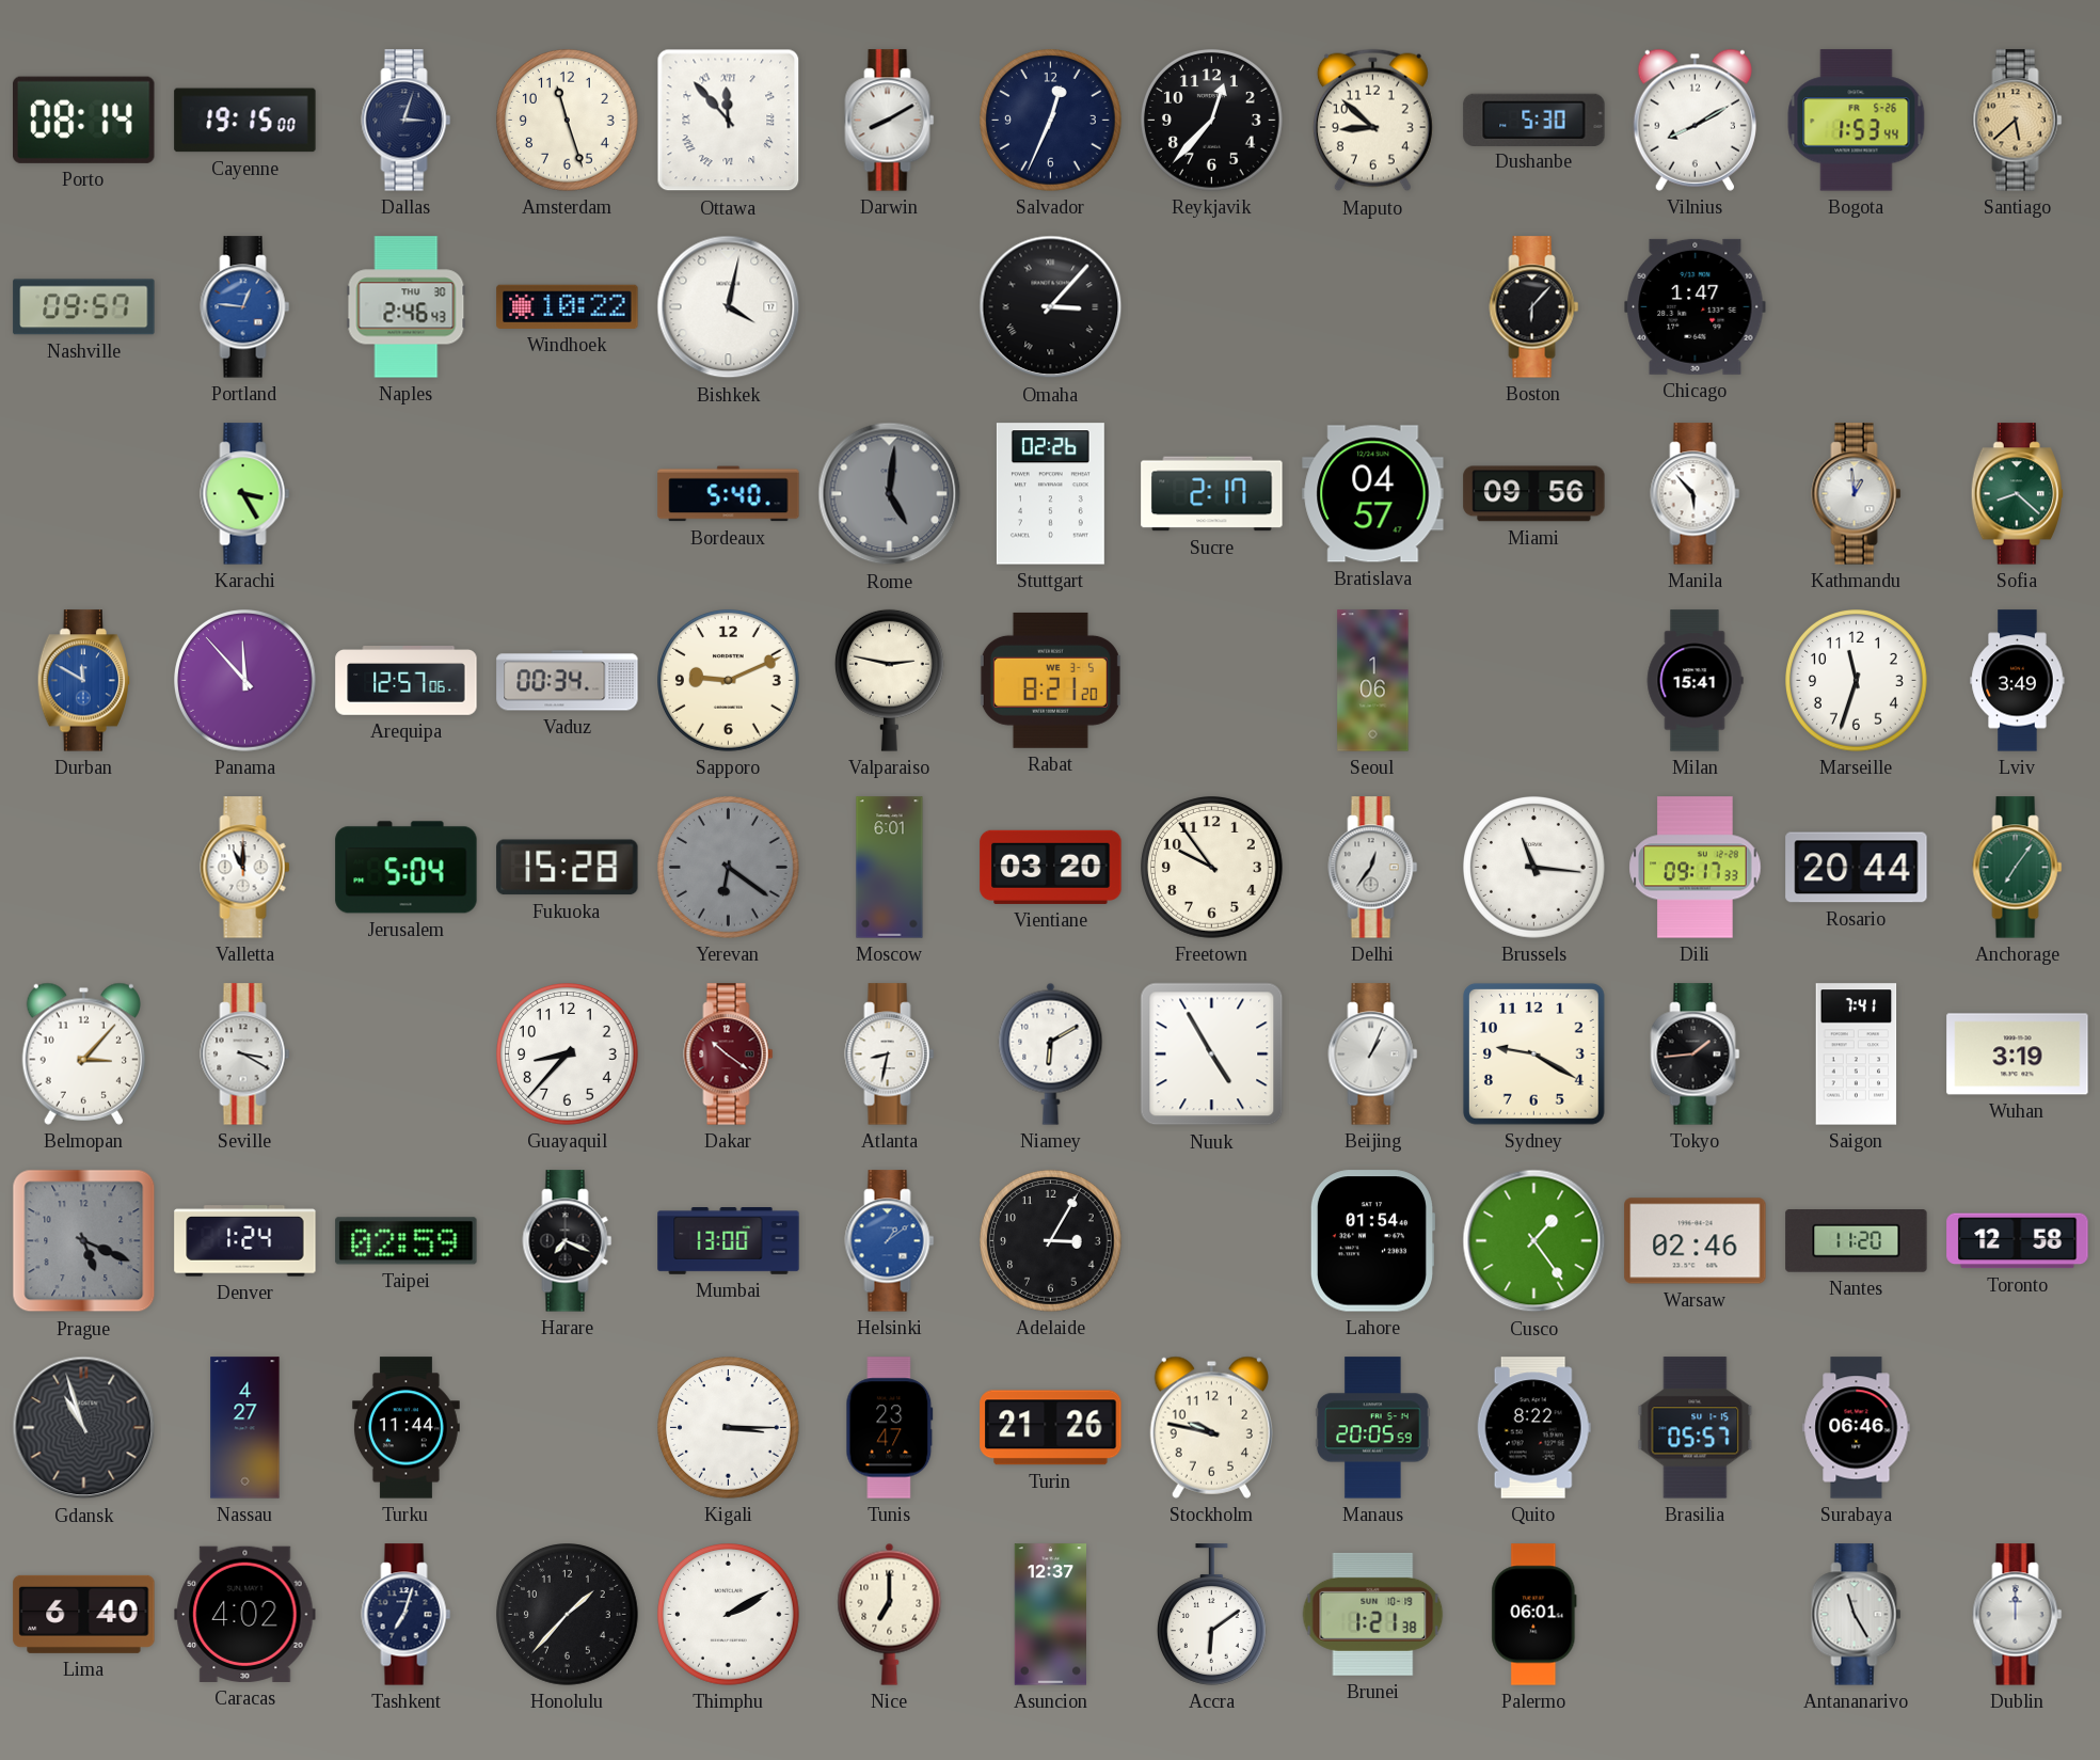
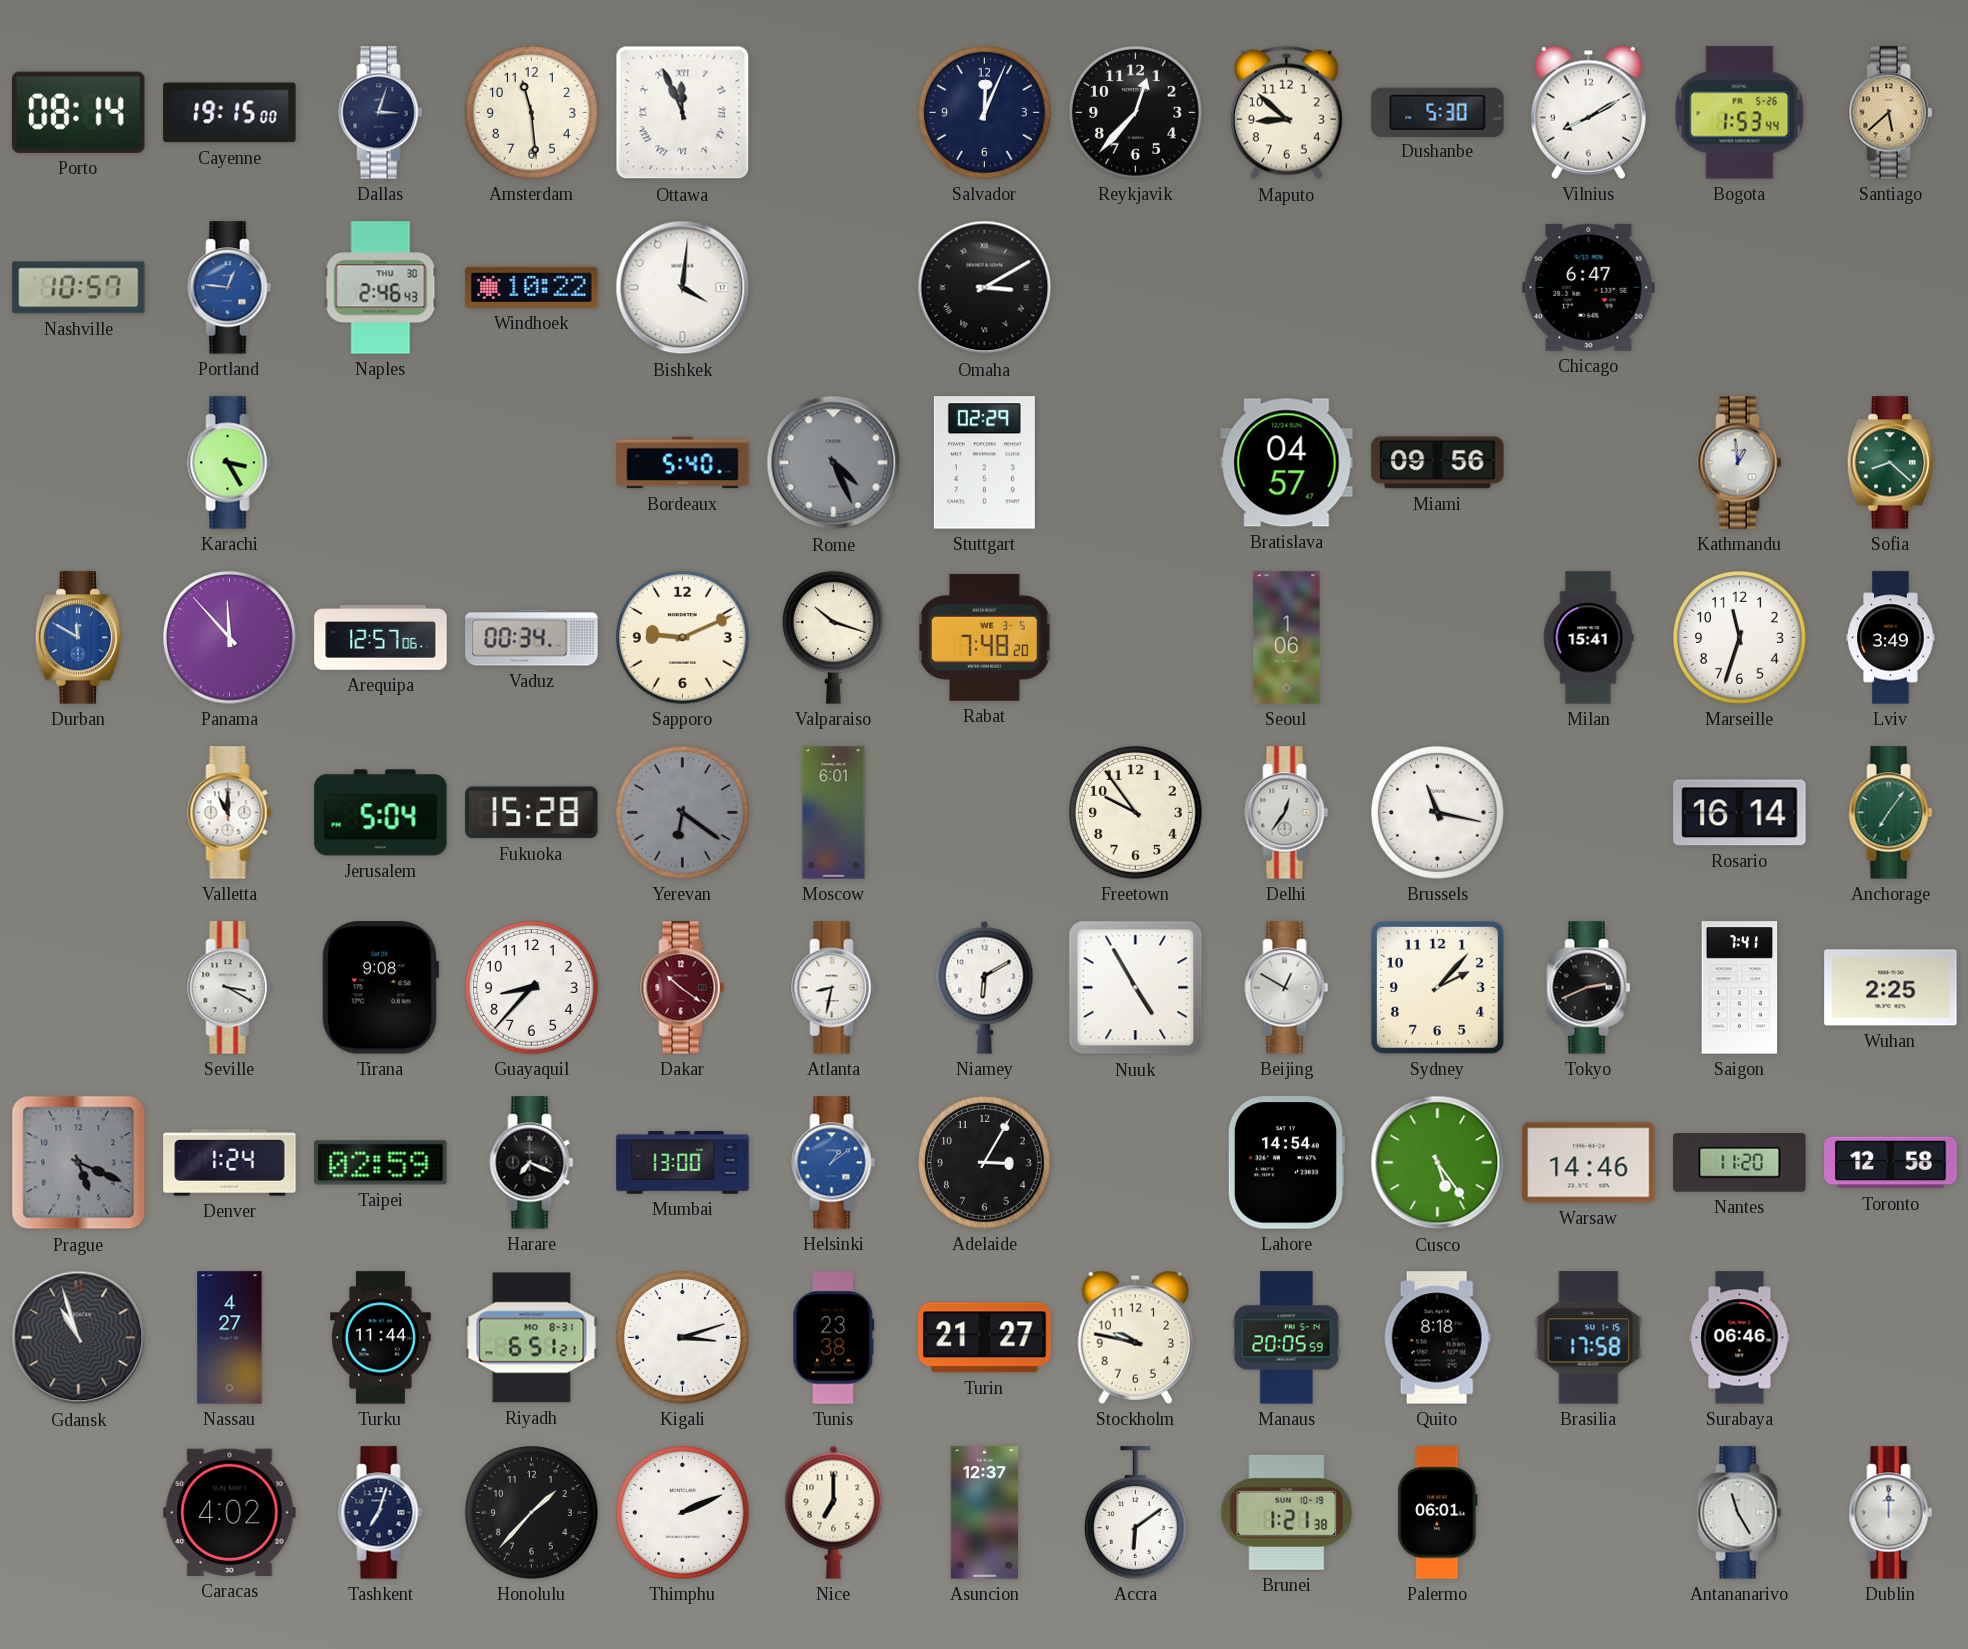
Amsterdam: 11:27 -> 11:29
Ottawa: 11:53 -> 11:56
Darwin: 8:10 -> none
Salvador: 12:34 -> 12:04
Nashville: 09:57 -> 10:57
Bishkek: 4:02 -> 4:01
Omaha: 3:07 -> 3:10
Boston: 6:07 -> none
Chicago: 1:47 -> 6:47
Rome: 5:01 -> 4:26
Stuttgart: 02:26 -> 02:29
Sucre: 2:17 -> none
Manila: 5:53 -> none
Valparaiso: 2:47 -> 10:18
Rabat: 8:21 -> 7:48
Vientiane: 03:20 -> none
Brussels: 11:16 -> 11:17
Dili: 09:17 -> none
Rosario: 20:44 -> 16:14
Belmopan: 3:07 -> none
Tirana: none -> 9:08
Beijing: 1:04 -> 12:50
Sydney: 9:20 -> 2:07
Tokyo: 1:44 -> 2:41
Wuhan: 3:19 -> 2:25
Lahore: 01:54 -> 14:54
Cusco: 1:24 -> 5:24
Warsaw: 02:46 -> 14:46
Riyadh: none -> 6:51
Kigali: 3:15 -> 3:12
Tunis: 23:47 -> 23:38
Turin: 21:26 -> 21:27
Quito: 8:22 -> 8:18
Brasilia: 05:57 -> 17:58
Lima: 6:40 -> none
Thimphu: 2:10 -> 2:11
